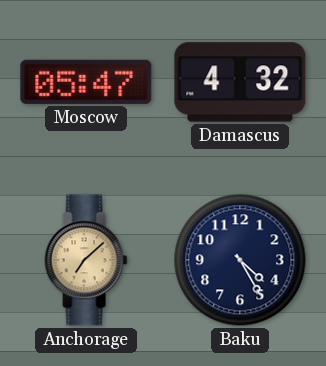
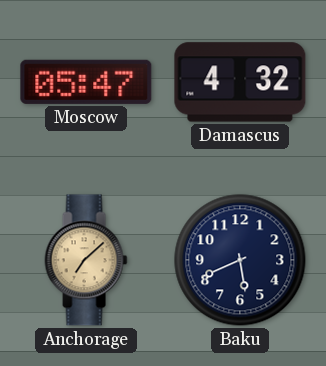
Baku: 4:25 -> 5:41
